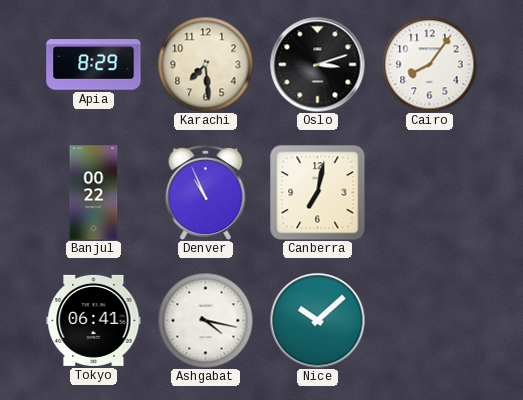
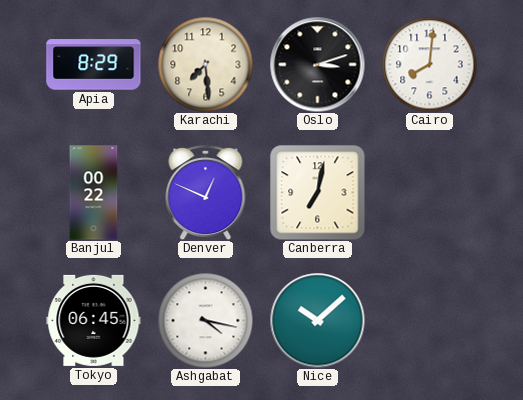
Cairo: 8:06 -> 8:01
Denver: 10:56 -> 12:49
Tokyo: 06:41 -> 06:45
